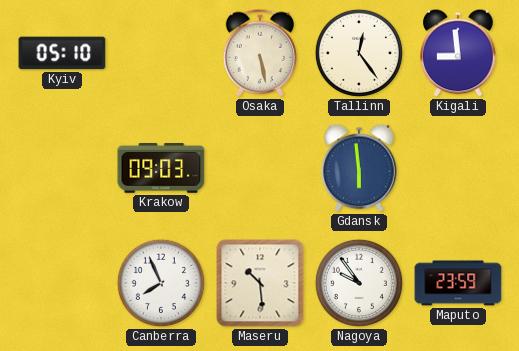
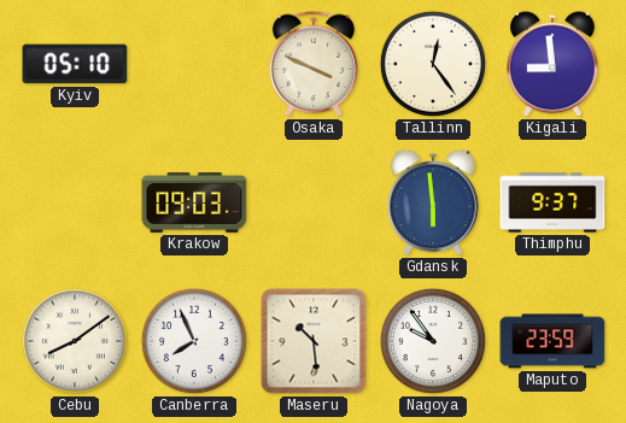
Osaka: 5:28 -> 3:49
Thimphu: none -> 9:37
Cebu: none -> 8:09
